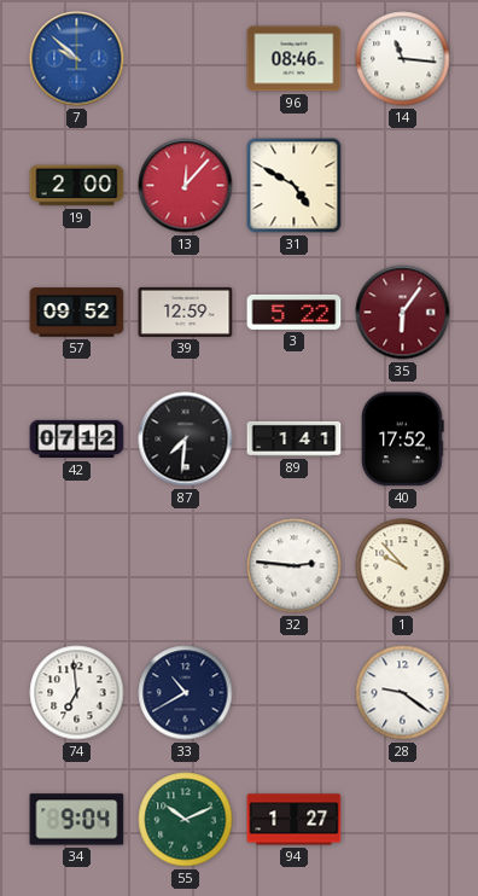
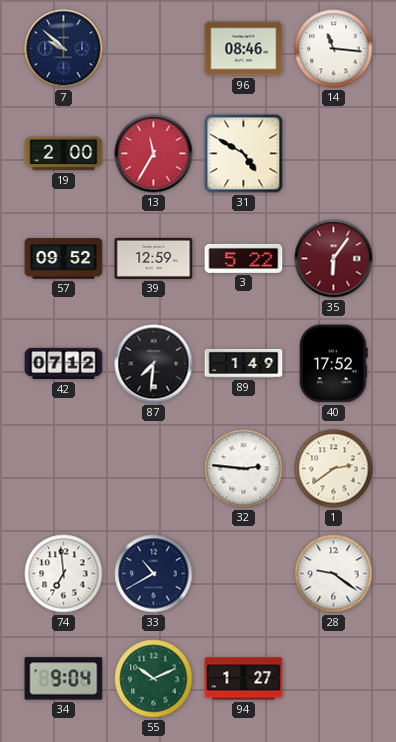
7 dial: blue -> navy
13: 12:07 -> 11:35
89: 1:41 -> 1:49
1: 9:53 -> 2:39
